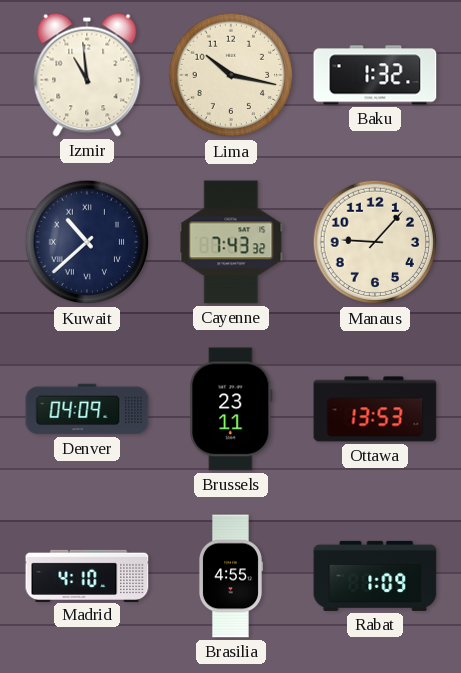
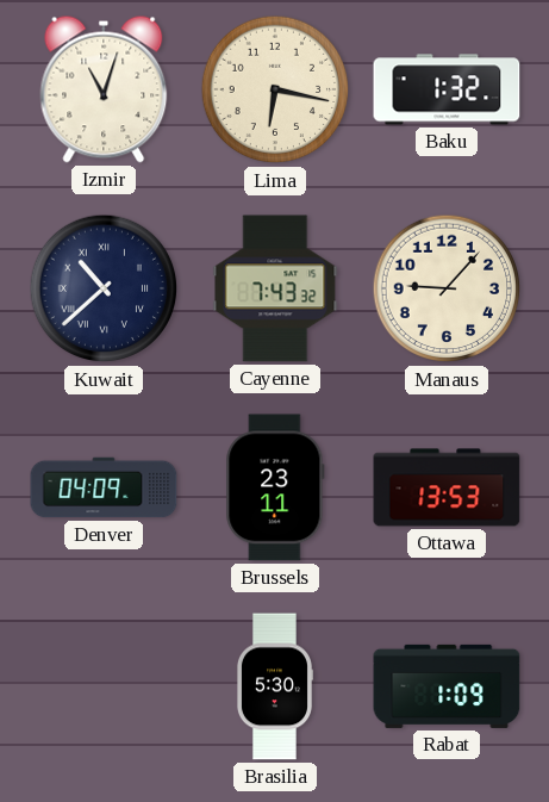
Izmir: 10:59 -> 11:03
Lima: 10:17 -> 6:17
Madrid: 4:10 -> none
Brasilia: 4:55 -> 5:30
